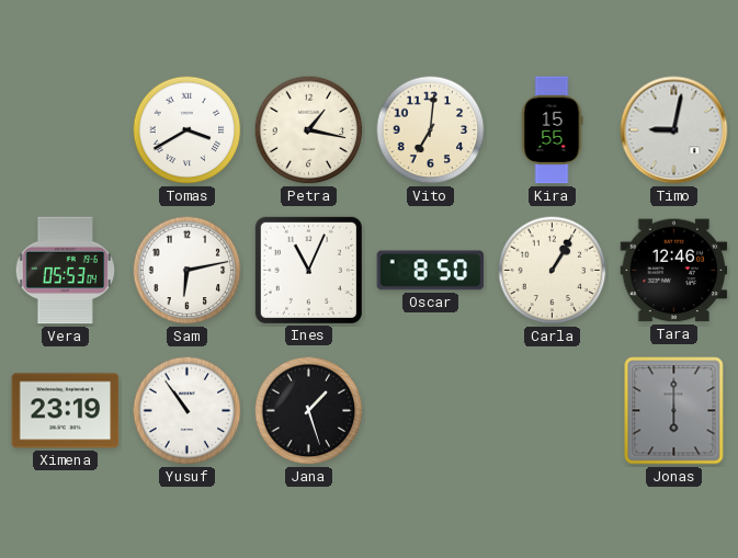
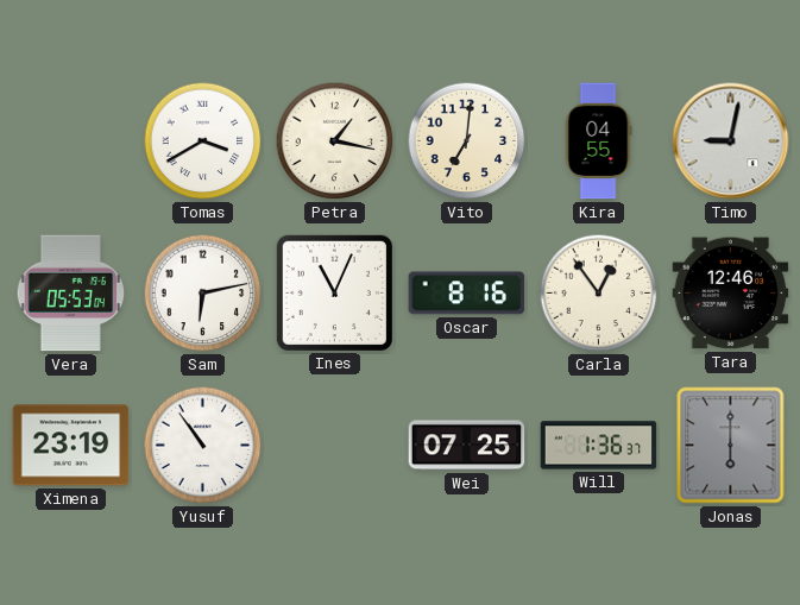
Kira: 15:55 -> 04:55
Oscar: 8:50 -> 8:16
Carla: 1:05 -> 12:54
Jana: 1:27 -> none
Wei: none -> 07:25
Will: none -> 1:36
